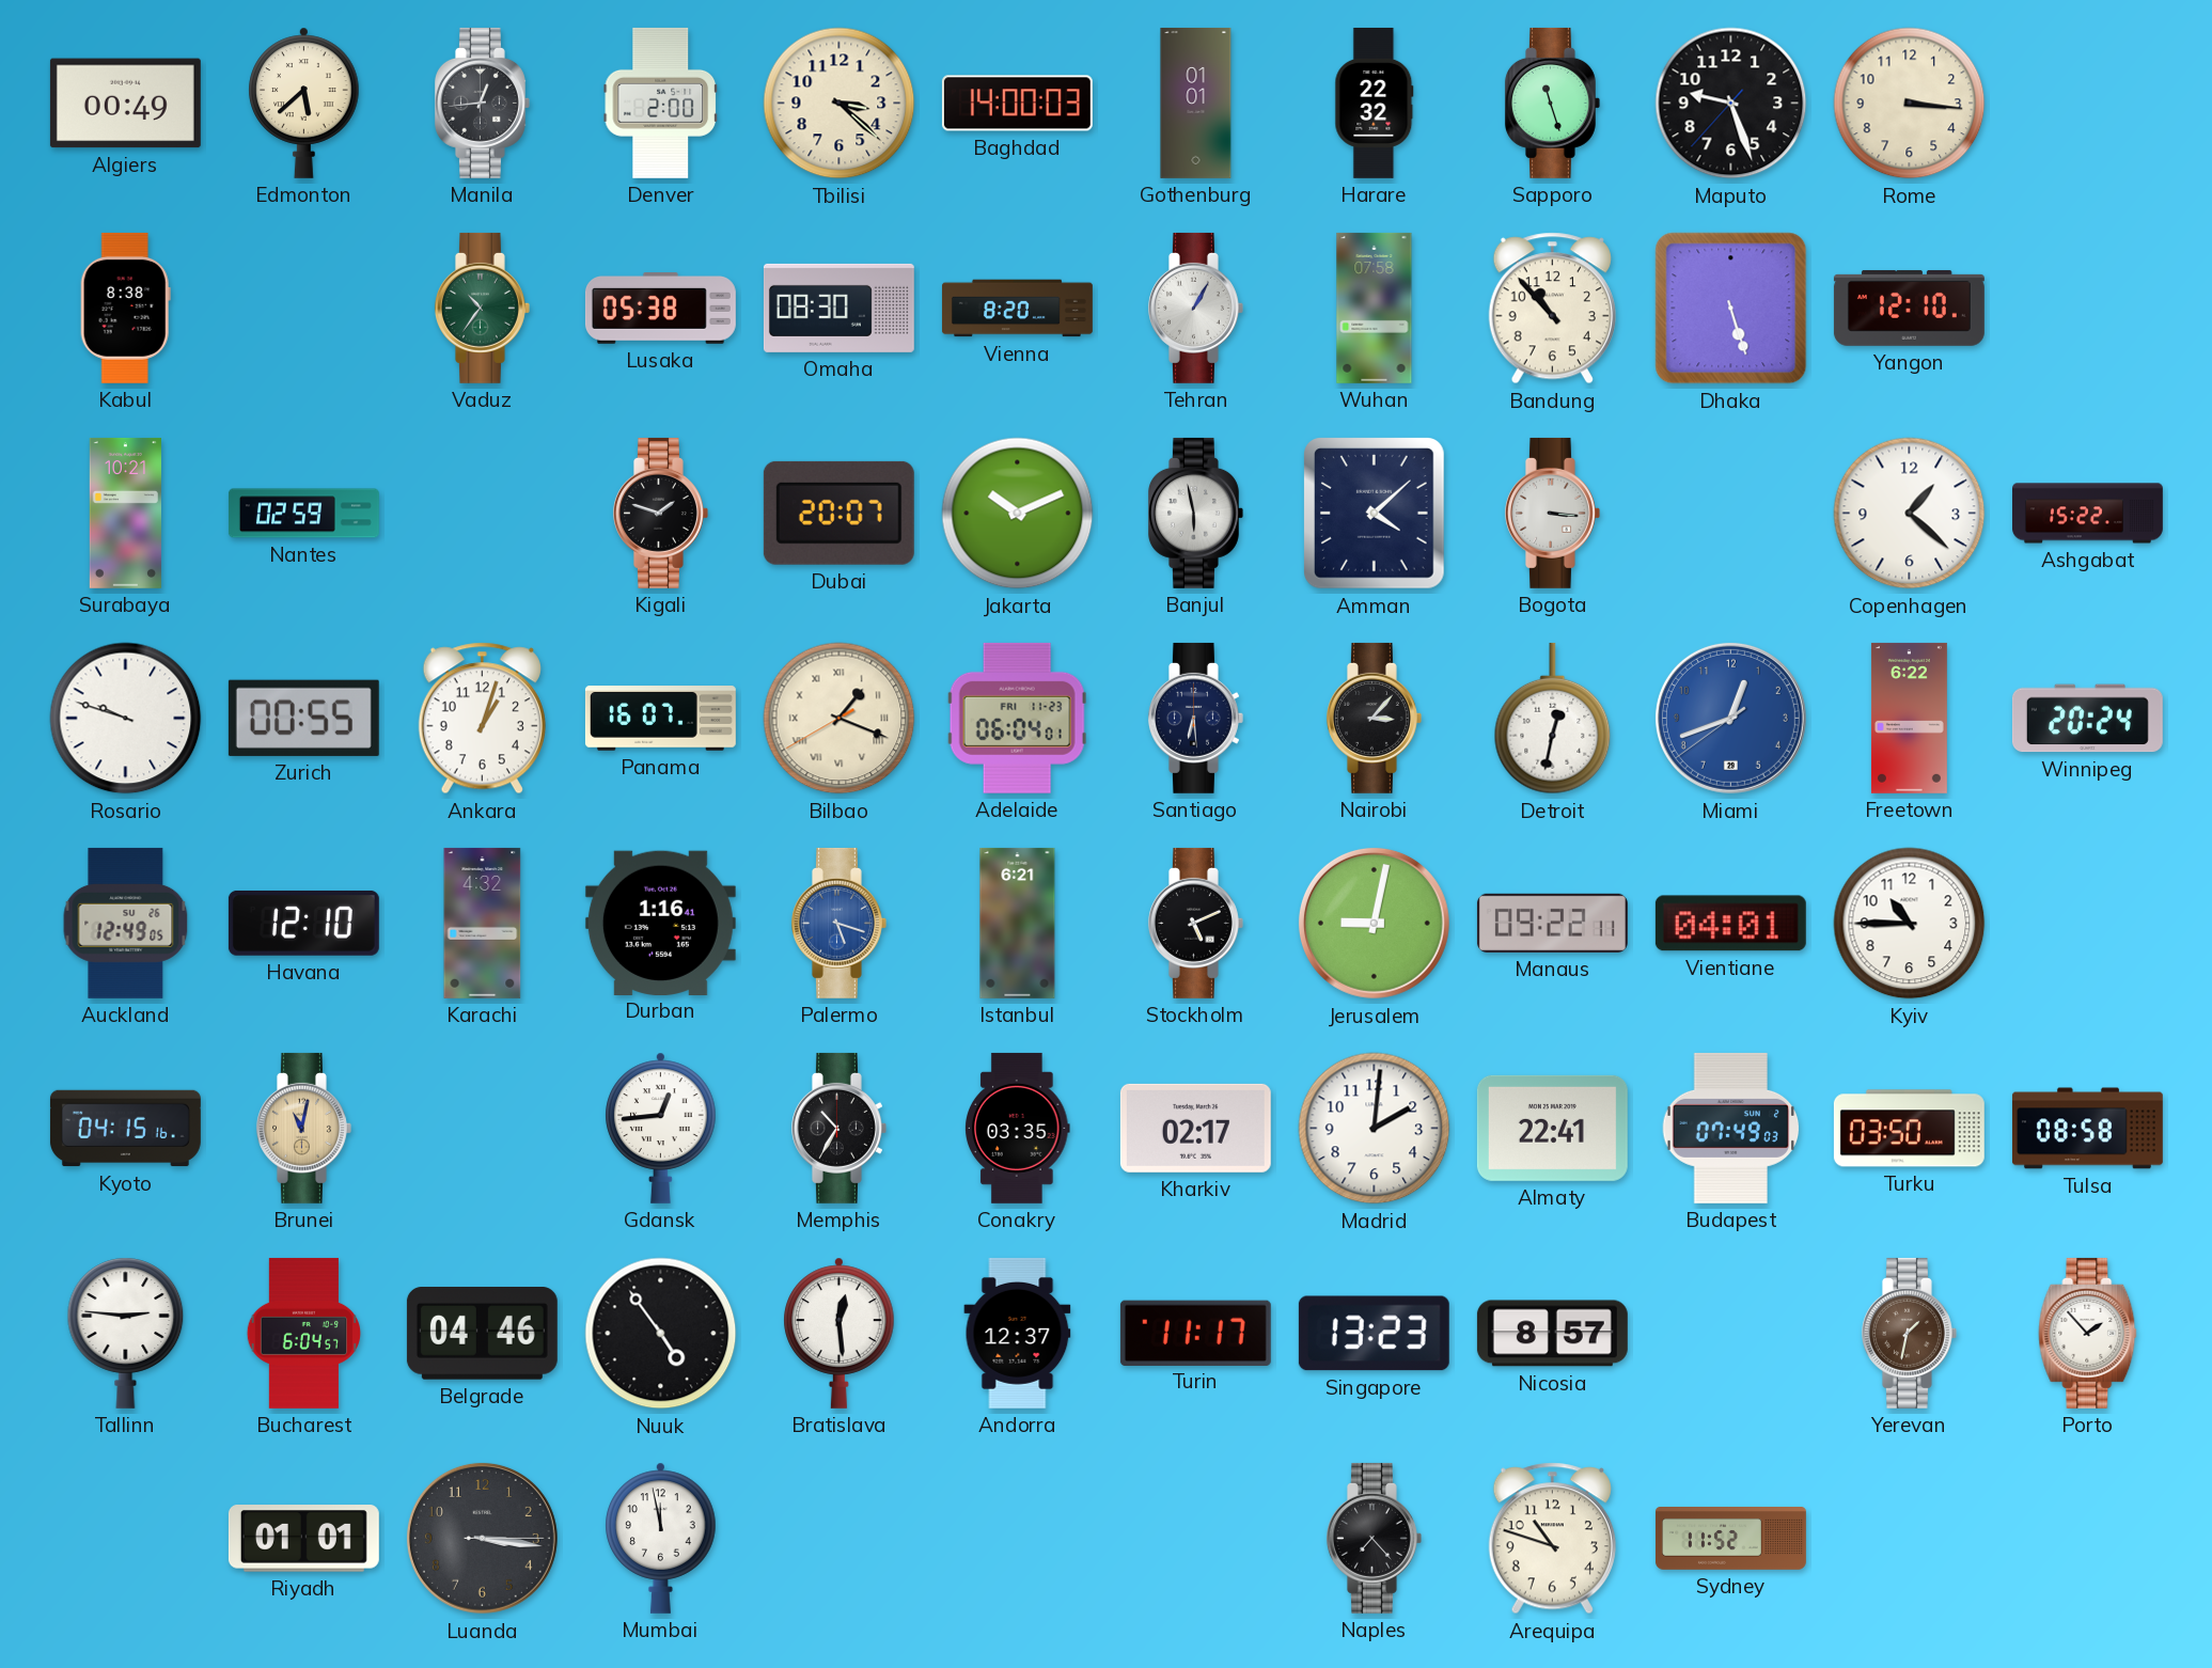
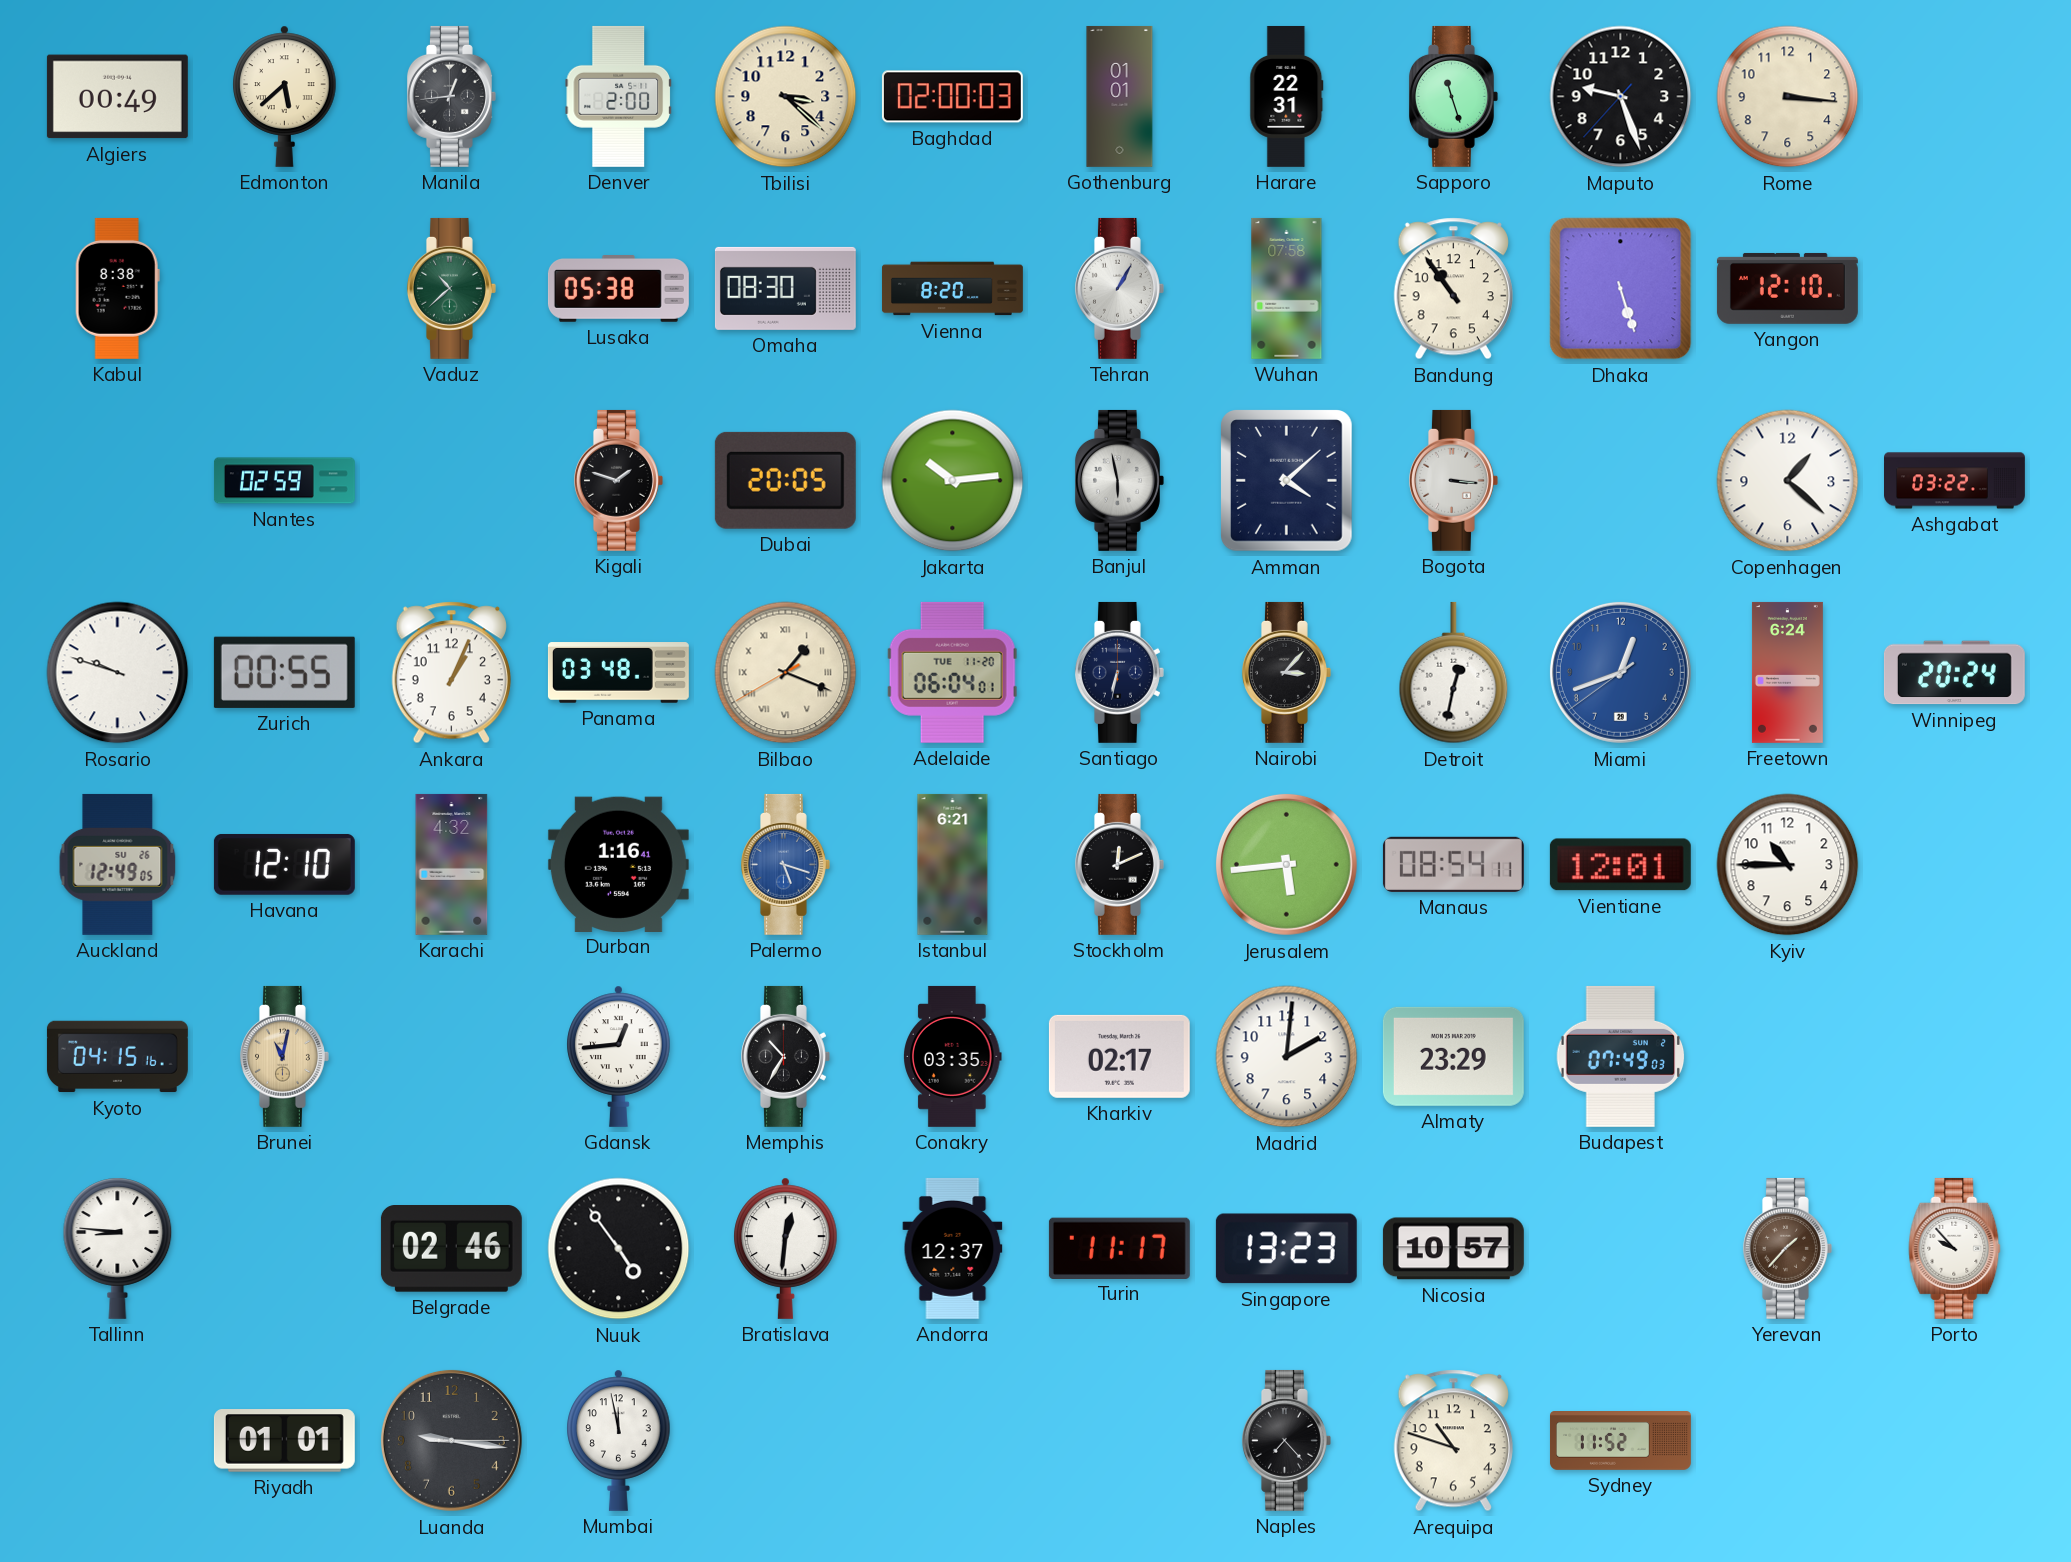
Baghdad: 14:00 -> 02:00
Harare: 22:32 -> 22:31
Vaduz: 10:36 -> 10:38
Bandung: 10:53 -> 10:54
Surabaya: 10:21 -> none
Dubai: 20:07 -> 20:05
Jakarta: 10:11 -> 10:14
Ashgabat: 15:22 -> 03:22
Ankara: 1:03 -> 1:04
Panama: 16:07 -> 03:48
Adelaide date: FRI 11-23 -> TUE 11-20
Santiago: 6:29 -> 6:32
Freetown: 6:22 -> 6:24
Stockholm: 5:11 -> 12:11
Jerusalem: 9:02 -> 5:44
Manaus: 09:22 -> 08:54
Vientiane: 04:01 -> 12:01
Almaty: 22:41 -> 23:29
Turku: 03:50 -> none
Tulsa: 08:58 -> none
Tallinn: 2:46 -> 8:46
Bucharest: 6:04 -> none
Belgrade: 04:46 -> 02:46
Bratislava: 12:29 -> 12:31
Nicosia: 8:57 -> 10:57
Yerevan: 1:32 -> 1:37
Porto: 1:53 -> 9:53
Luanda: 3:16 -> 9:16
